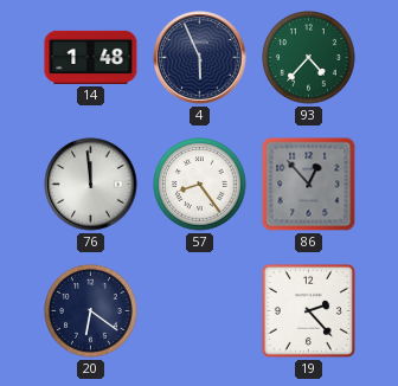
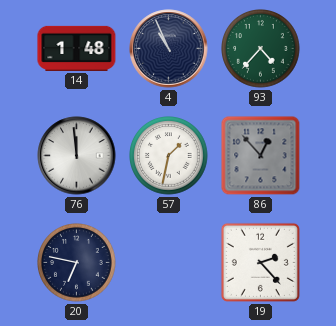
4: 5:56 -> 10:56
57: 8:24 -> 1:32
20: 6:21 -> 6:47
